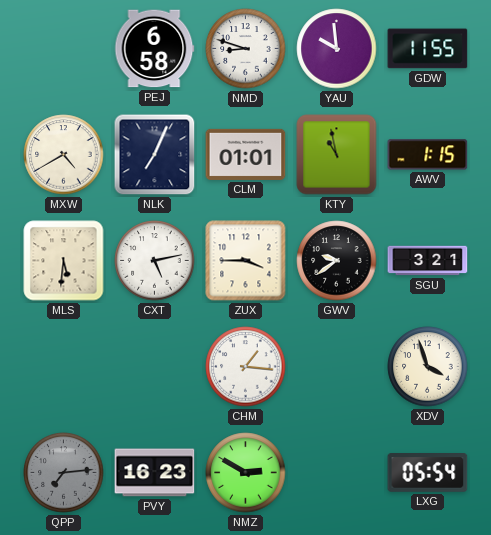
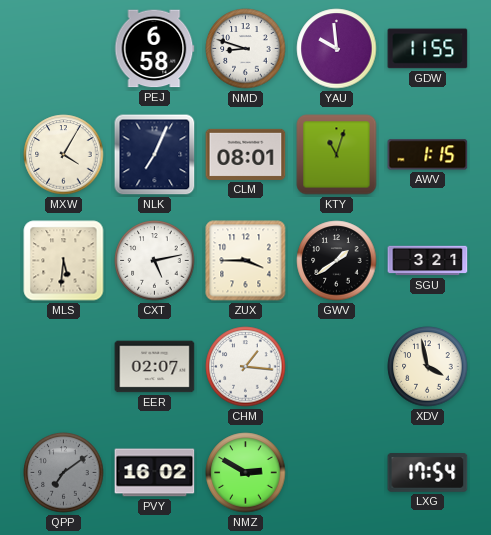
MXW: 4:40 -> 4:05
CLM: 01:01 -> 08:01
KTY: 10:58 -> 11:03
GWV: 9:39 -> 1:39
EER: none -> 02:07
XDV: 3:57 -> 3:58
QPP: 7:14 -> 7:09
PVY: 16:23 -> 16:02
LXG: 05:54 -> 17:54
